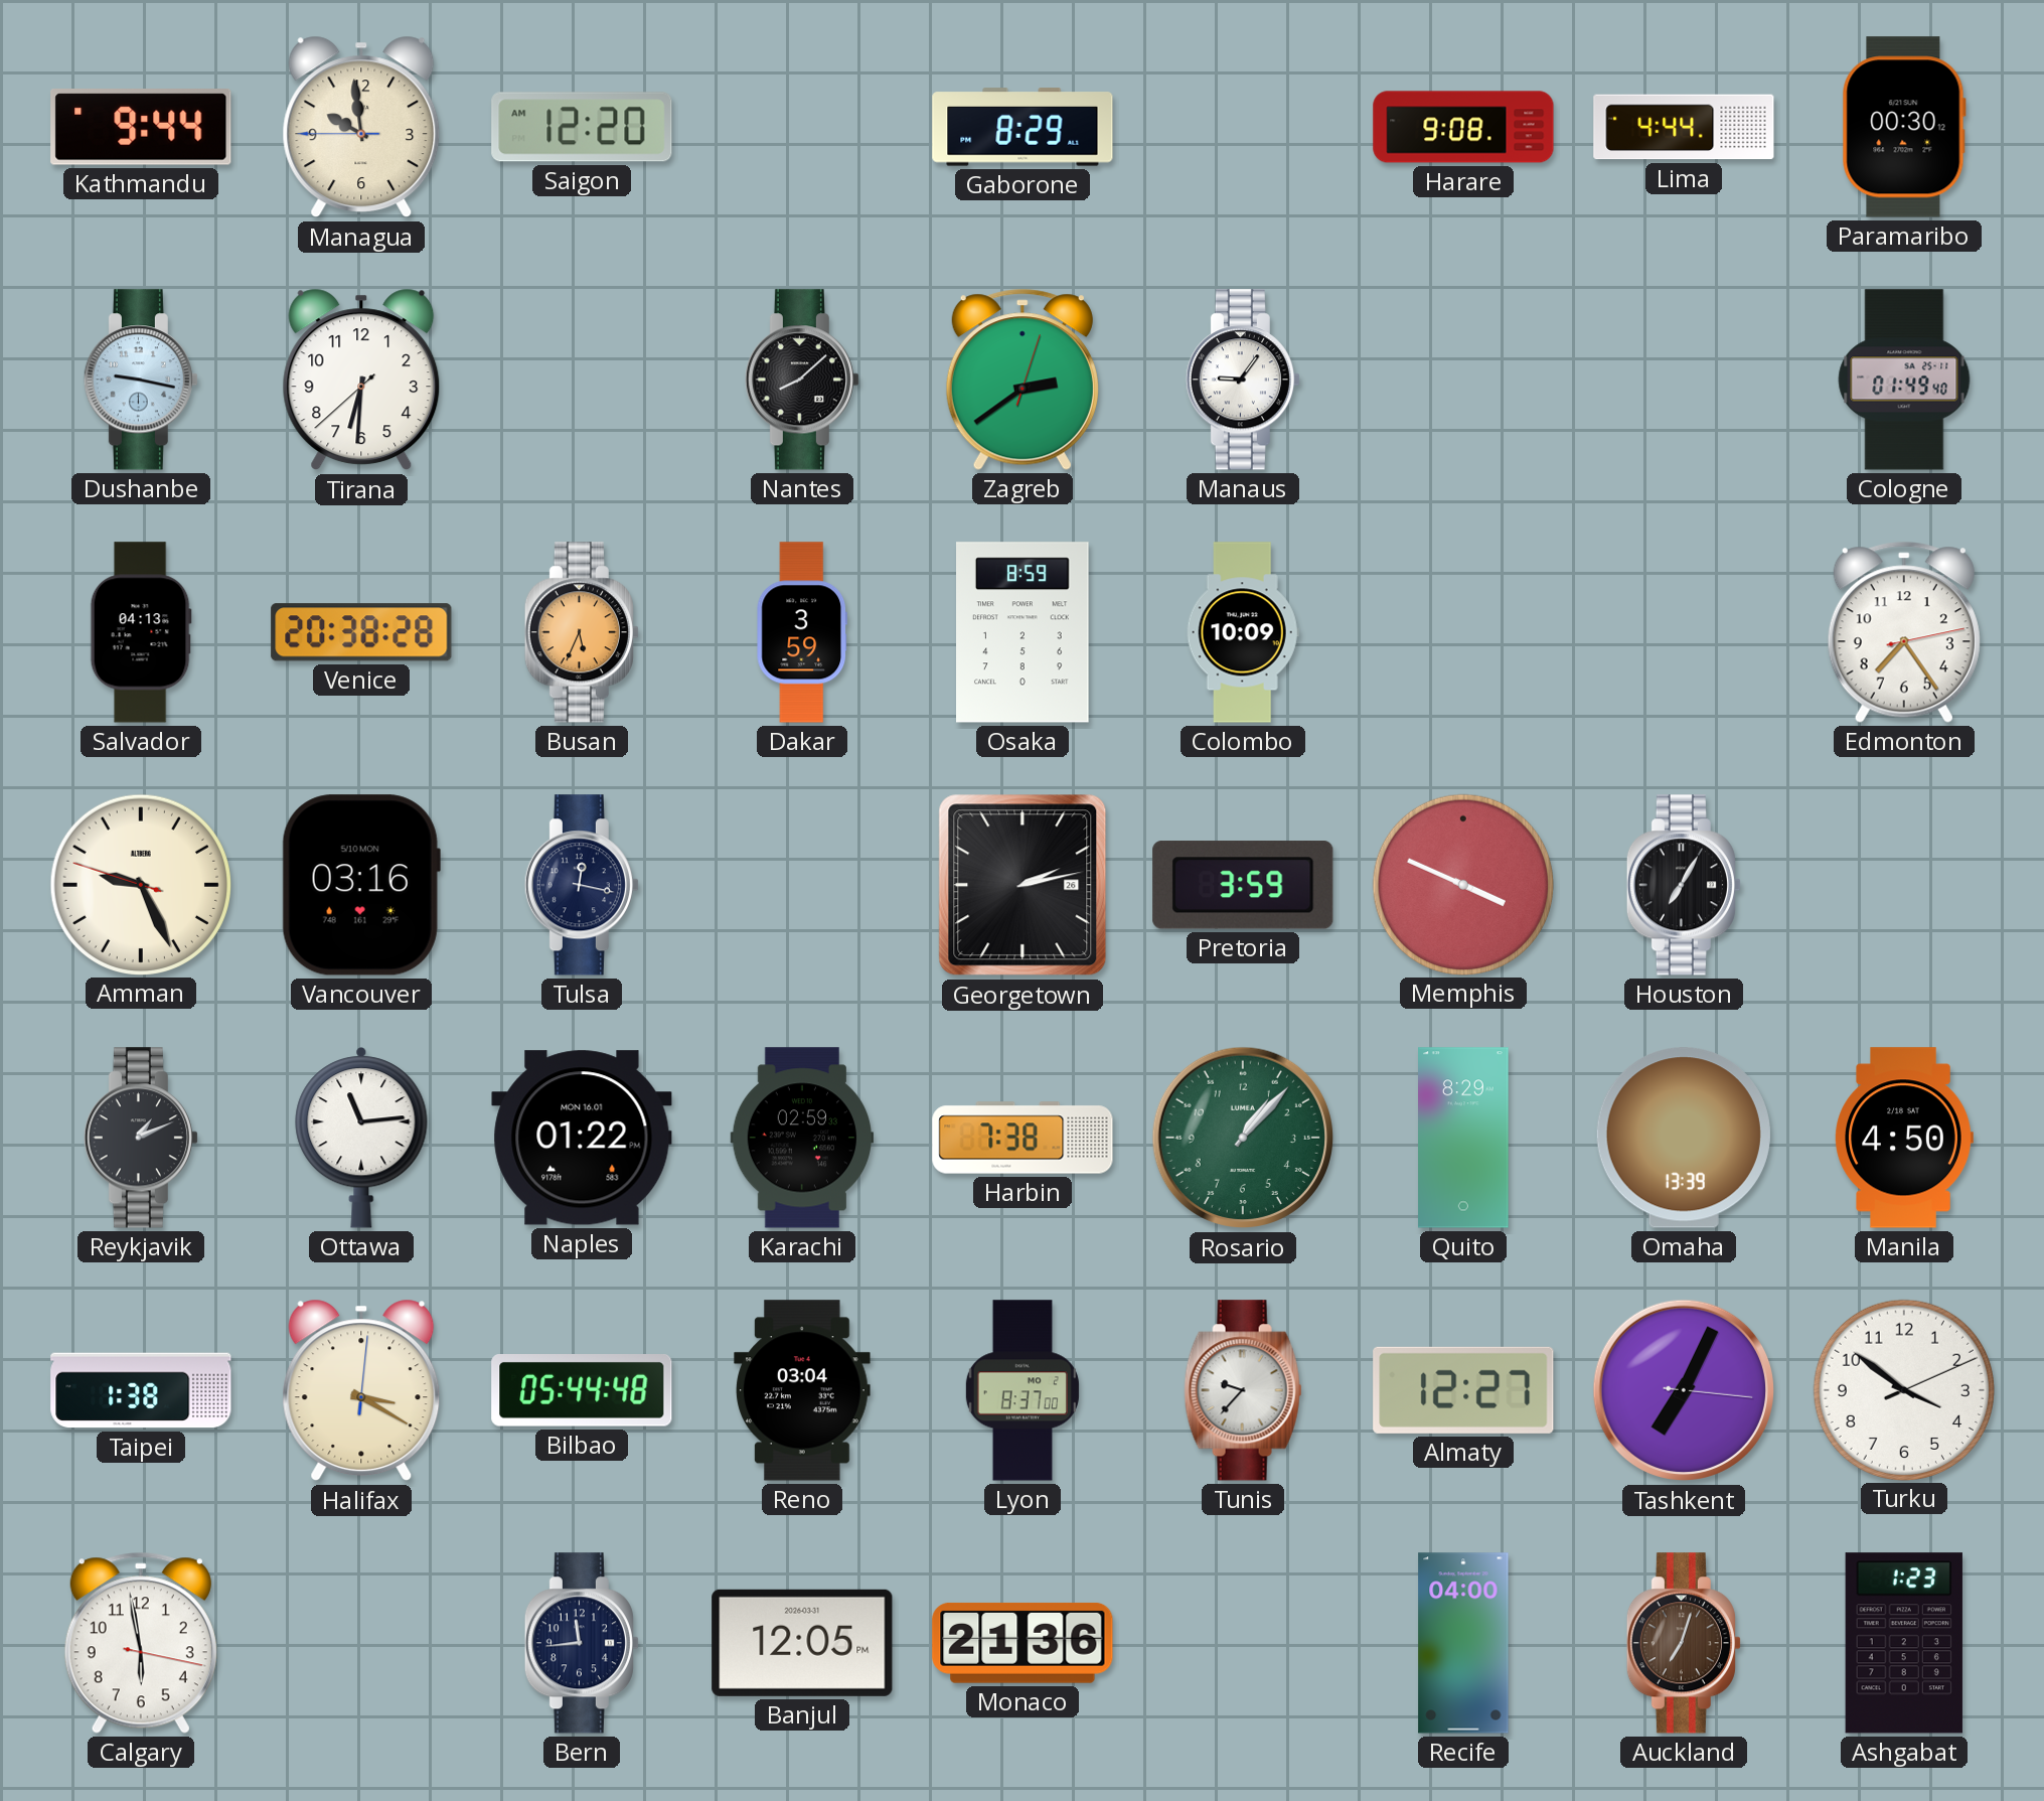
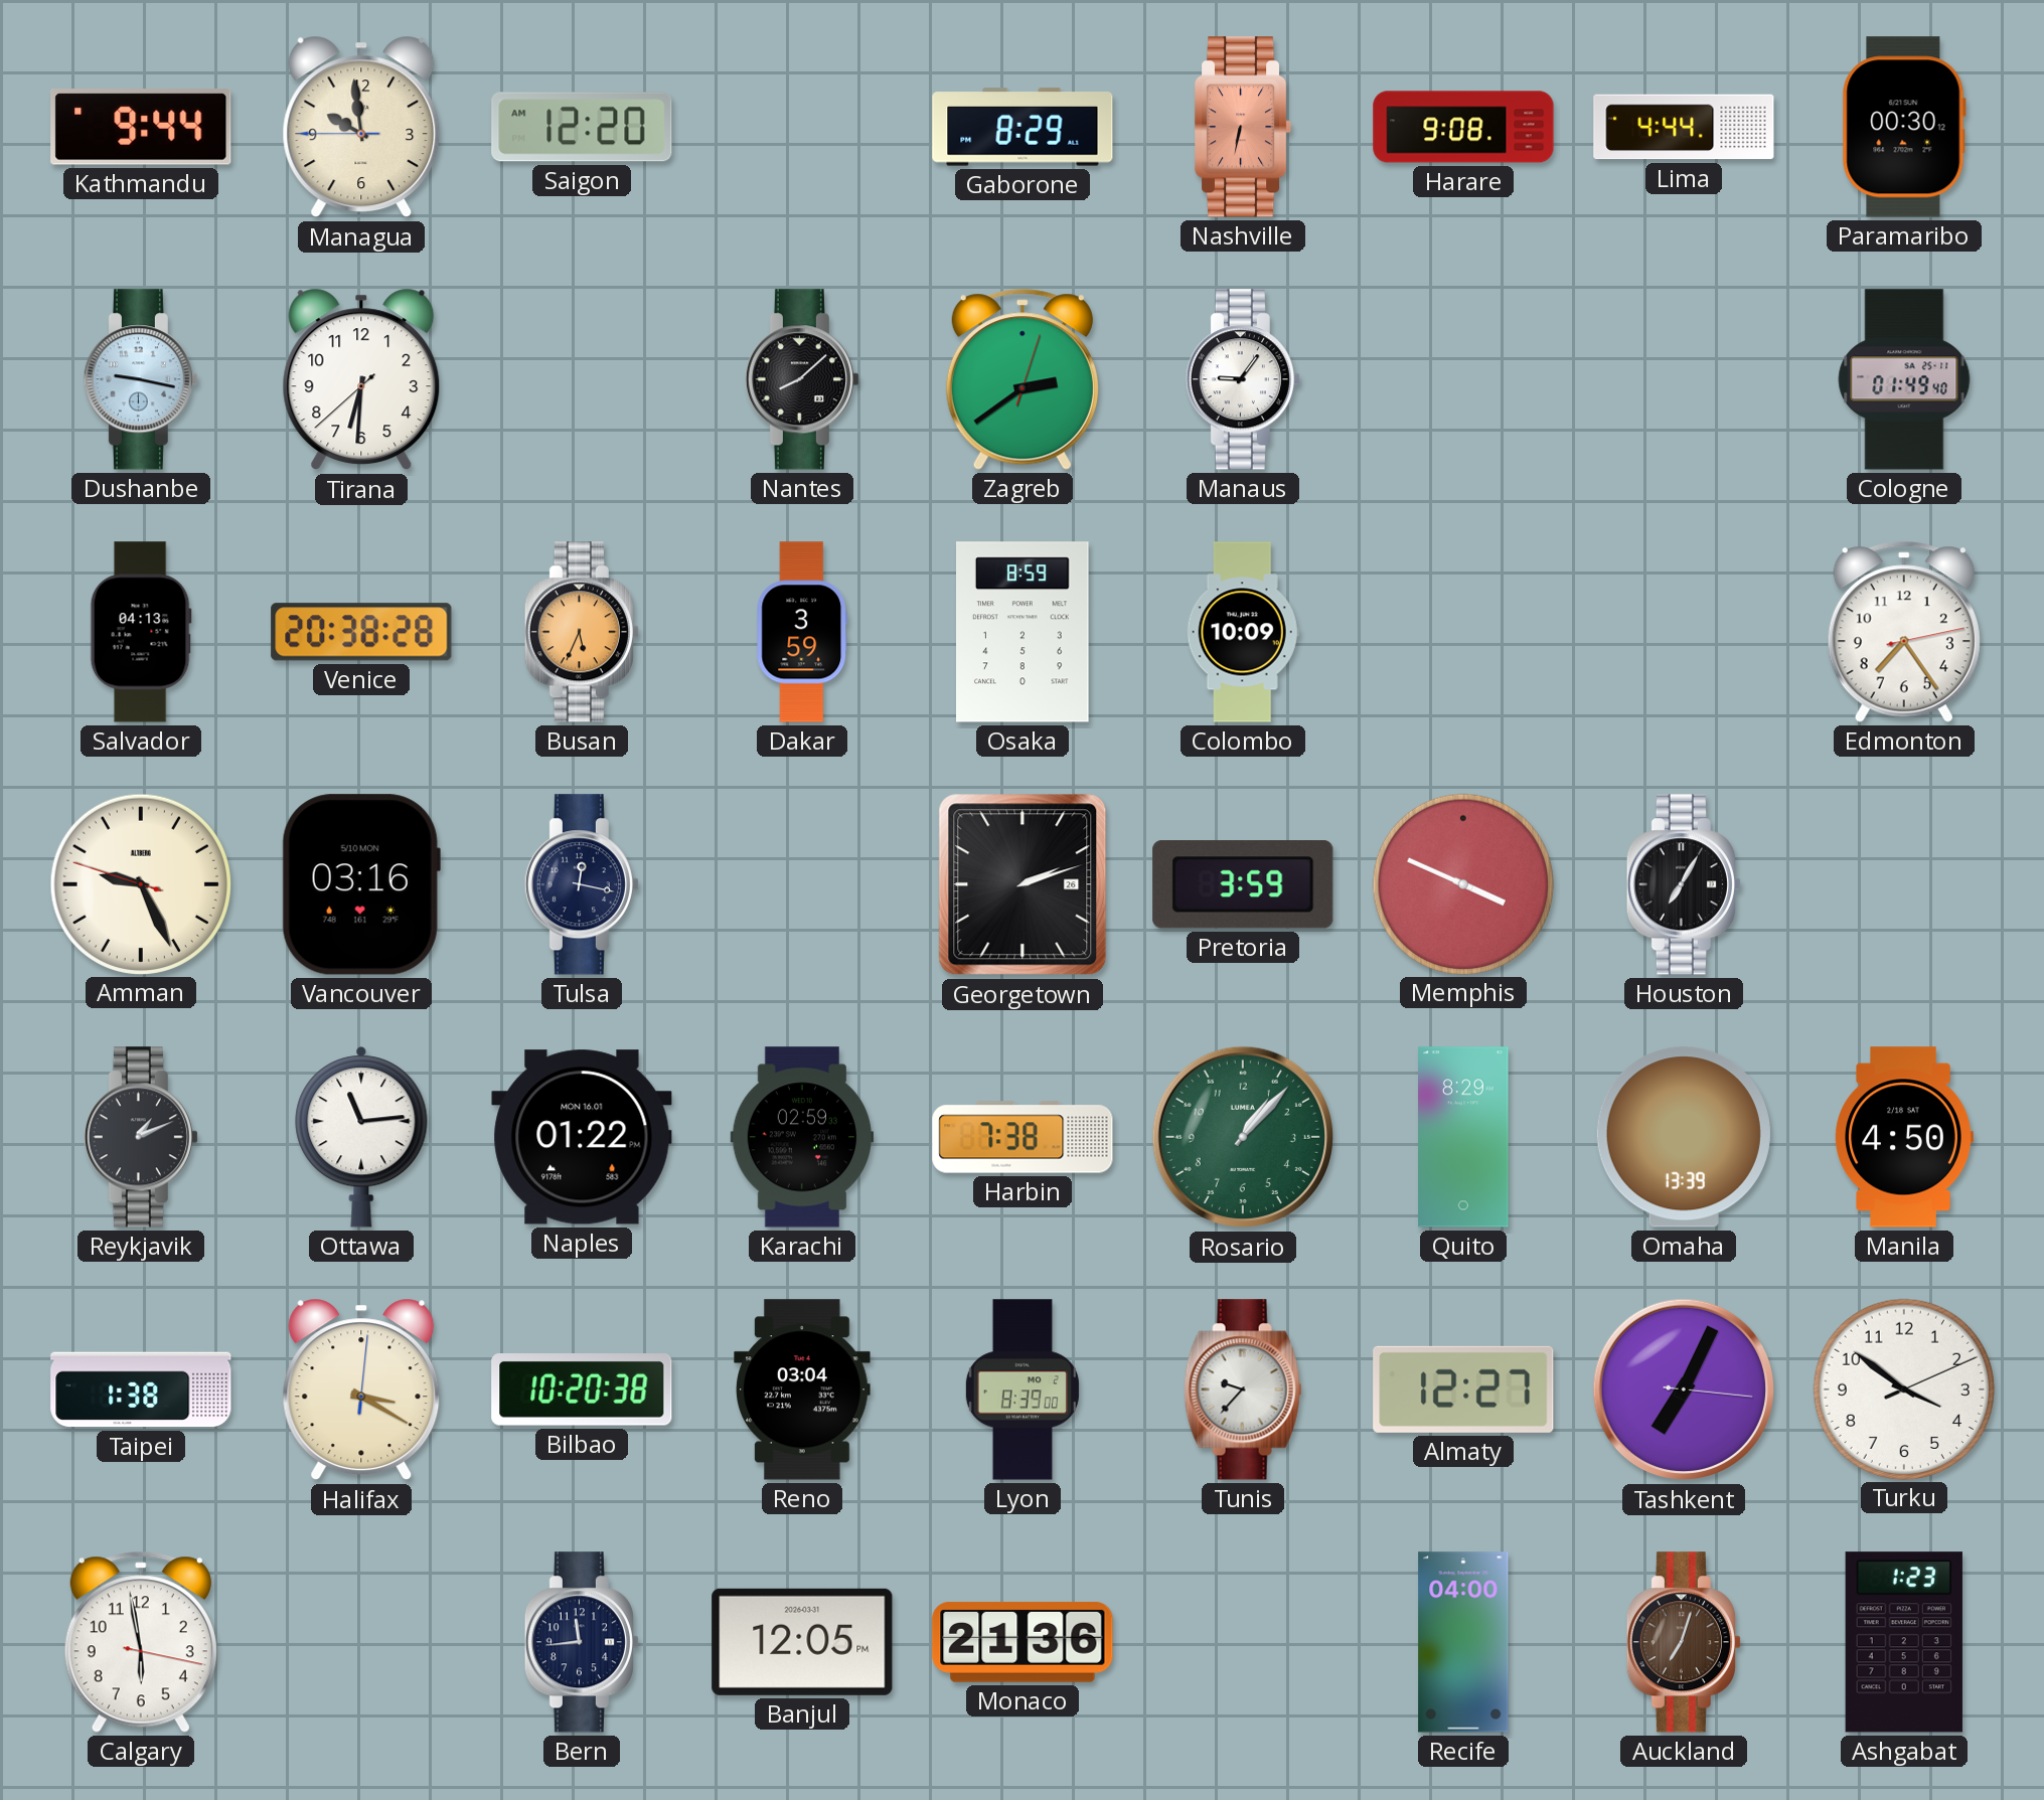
Nashville: none -> 6:32
Georgetown: 2:13 -> 2:12
Bilbao: 05:44 -> 10:20
Lyon: 8:37 -> 8:39
